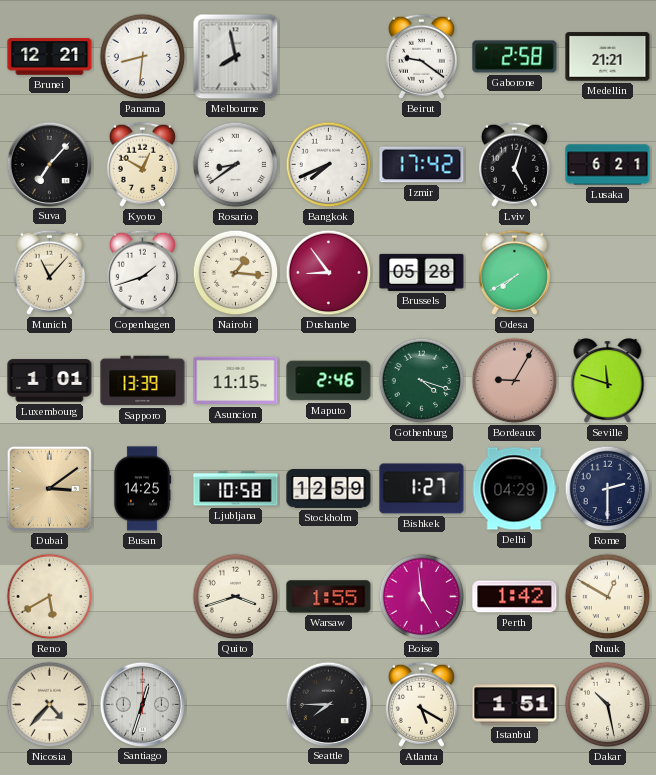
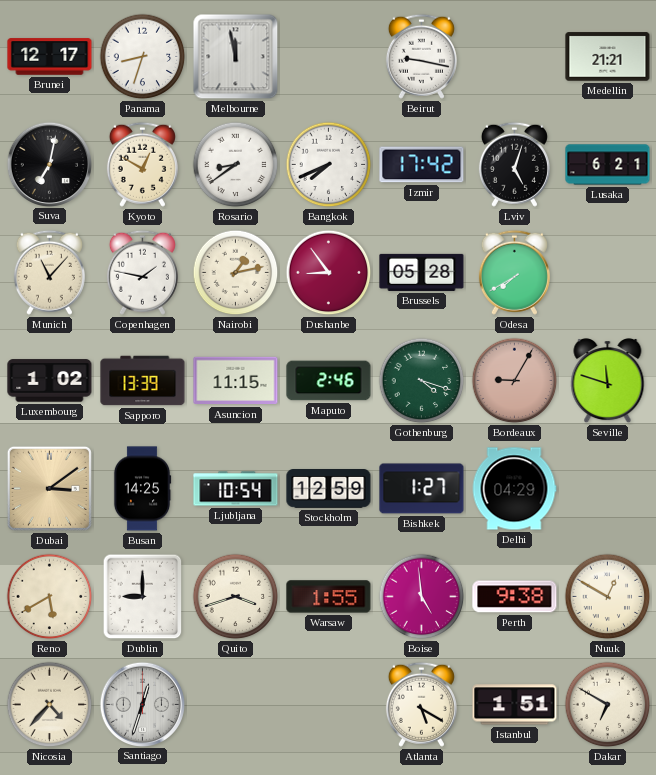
Brunei: 12:21 -> 12:17
Panama: 8:31 -> 8:33
Melbourne: 7:58 -> 11:58
Beirut: 9:21 -> 9:17
Gaborone: 2:58 -> none
Suva: 7:07 -> 7:02
Copenhagen: 1:42 -> 1:47
Nairobi: 1:16 -> 1:13
Luxembourg: 1:01 -> 1:02
Ljubljana: 10:58 -> 10:54
Rome: 2:30 -> none
Dublin: none -> 9:00
Perth: 1:42 -> 9:38
Seattle: 7:45 -> none
Dakar: 10:28 -> 6:50
